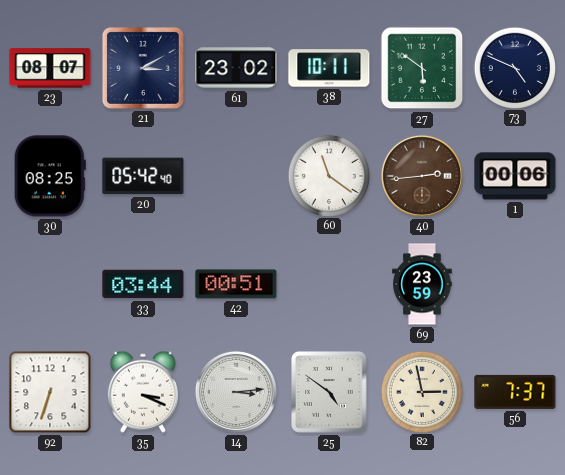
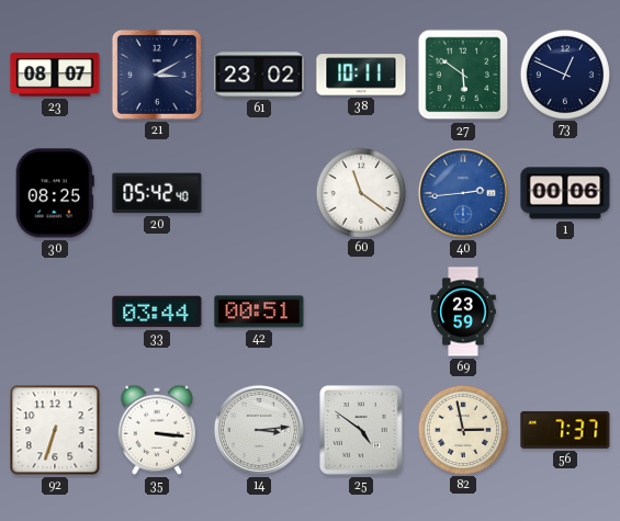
73: 4:49 -> 12:49
40 dial: brown -> blue
35: 3:19 -> 3:16
